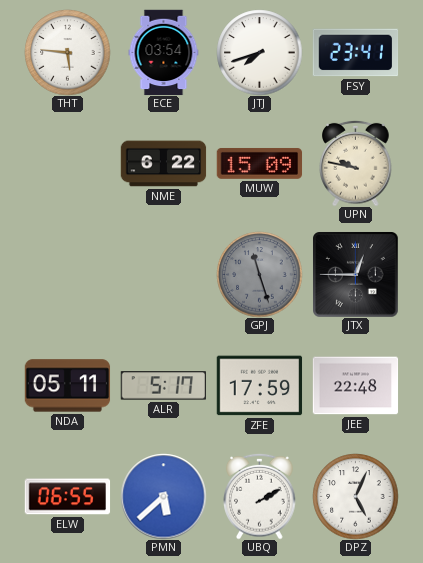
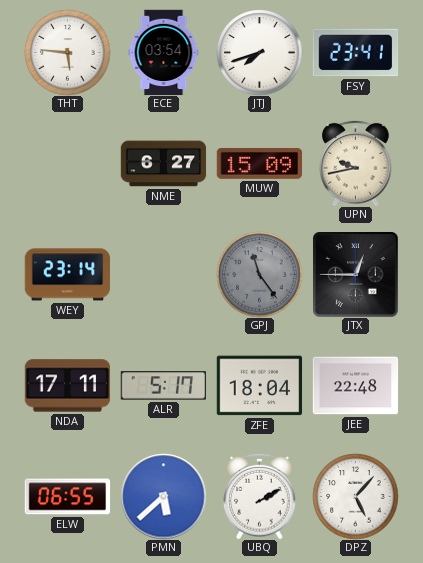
NME: 6:22 -> 6:27
UPN: 9:47 -> 9:43
WEY: none -> 23:14
GPJ: 11:27 -> 11:24
NDA: 05:11 -> 17:11
ZFE: 17:59 -> 18:04
DPZ: 5:04 -> 5:07
